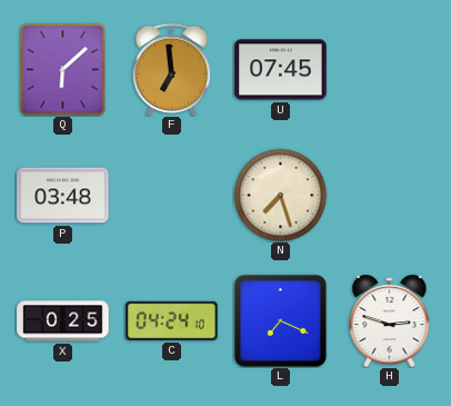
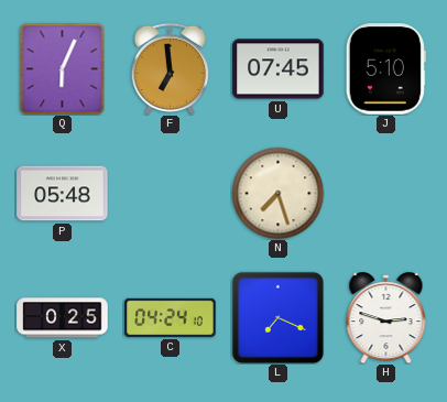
Q: 6:08 -> 6:04
J: none -> 5:10
P: 03:48 -> 05:48
